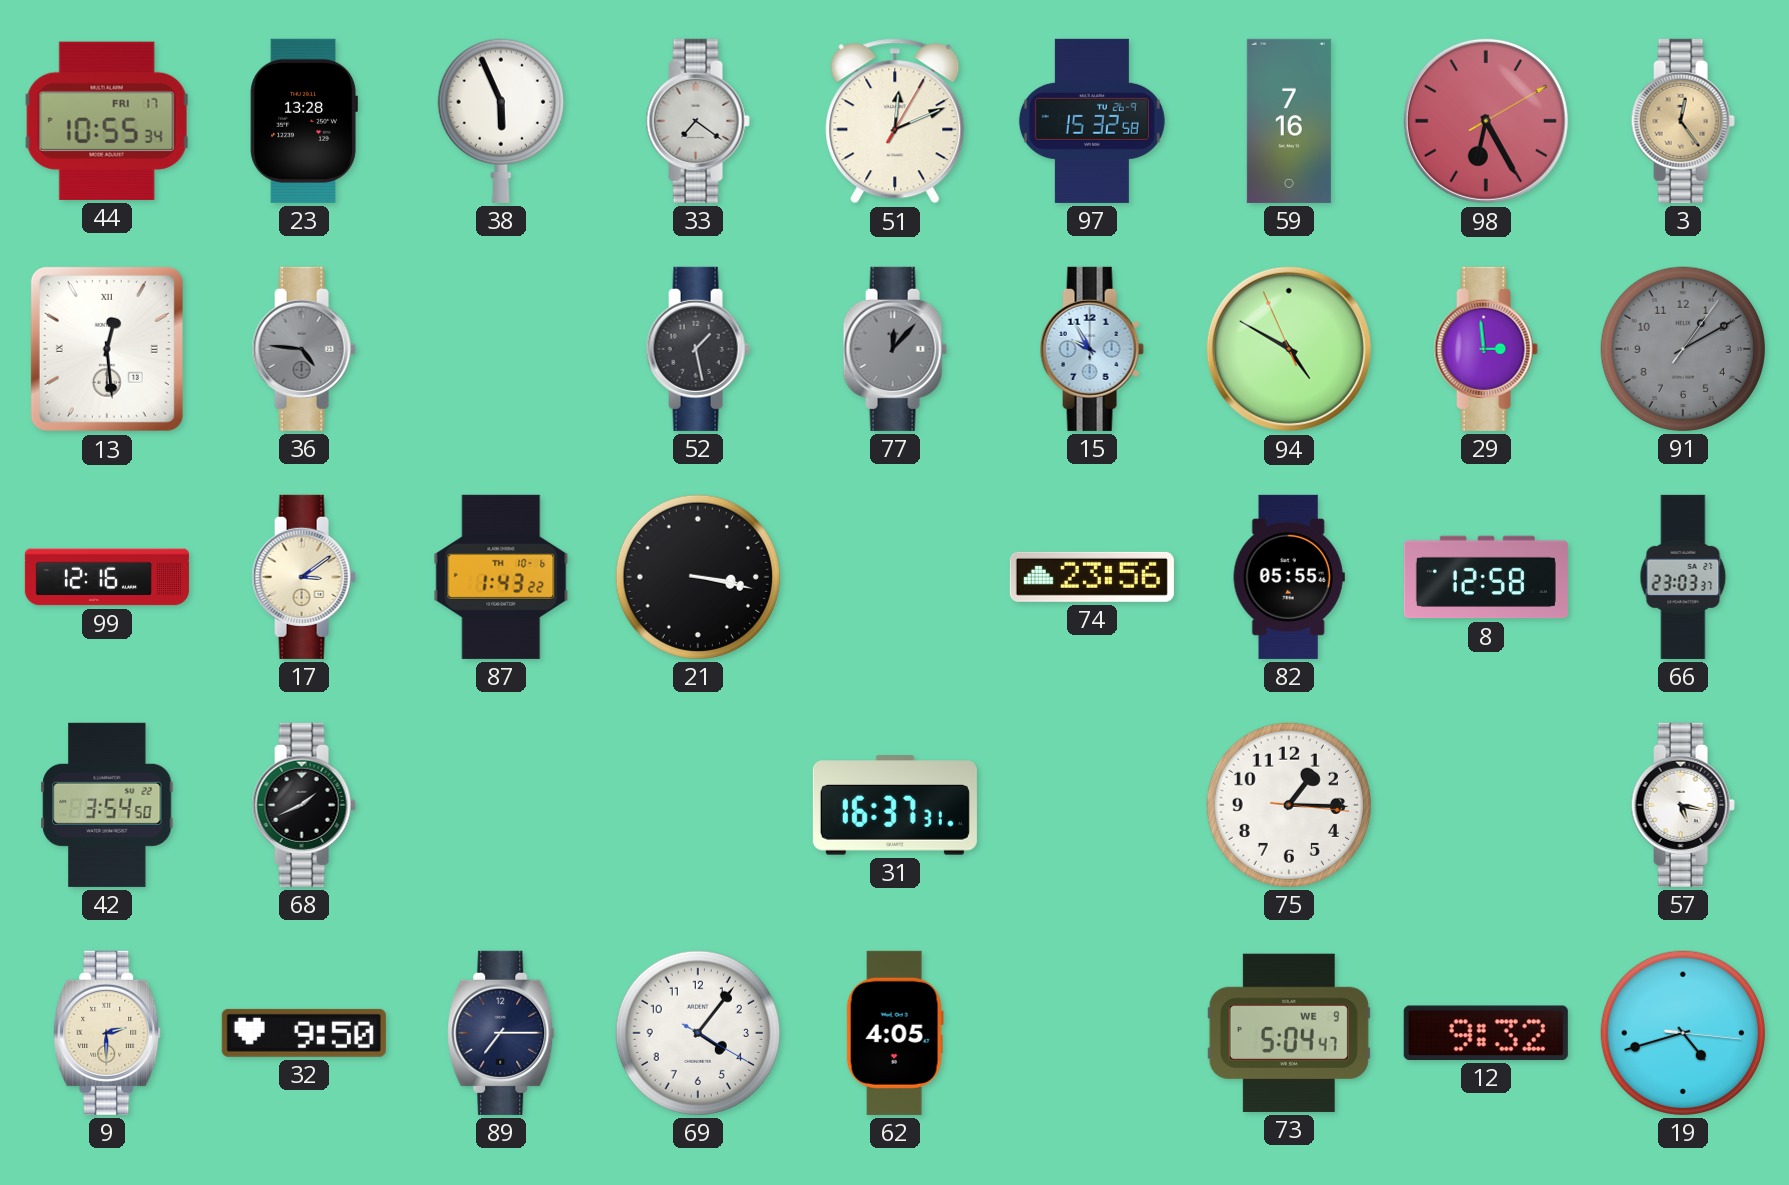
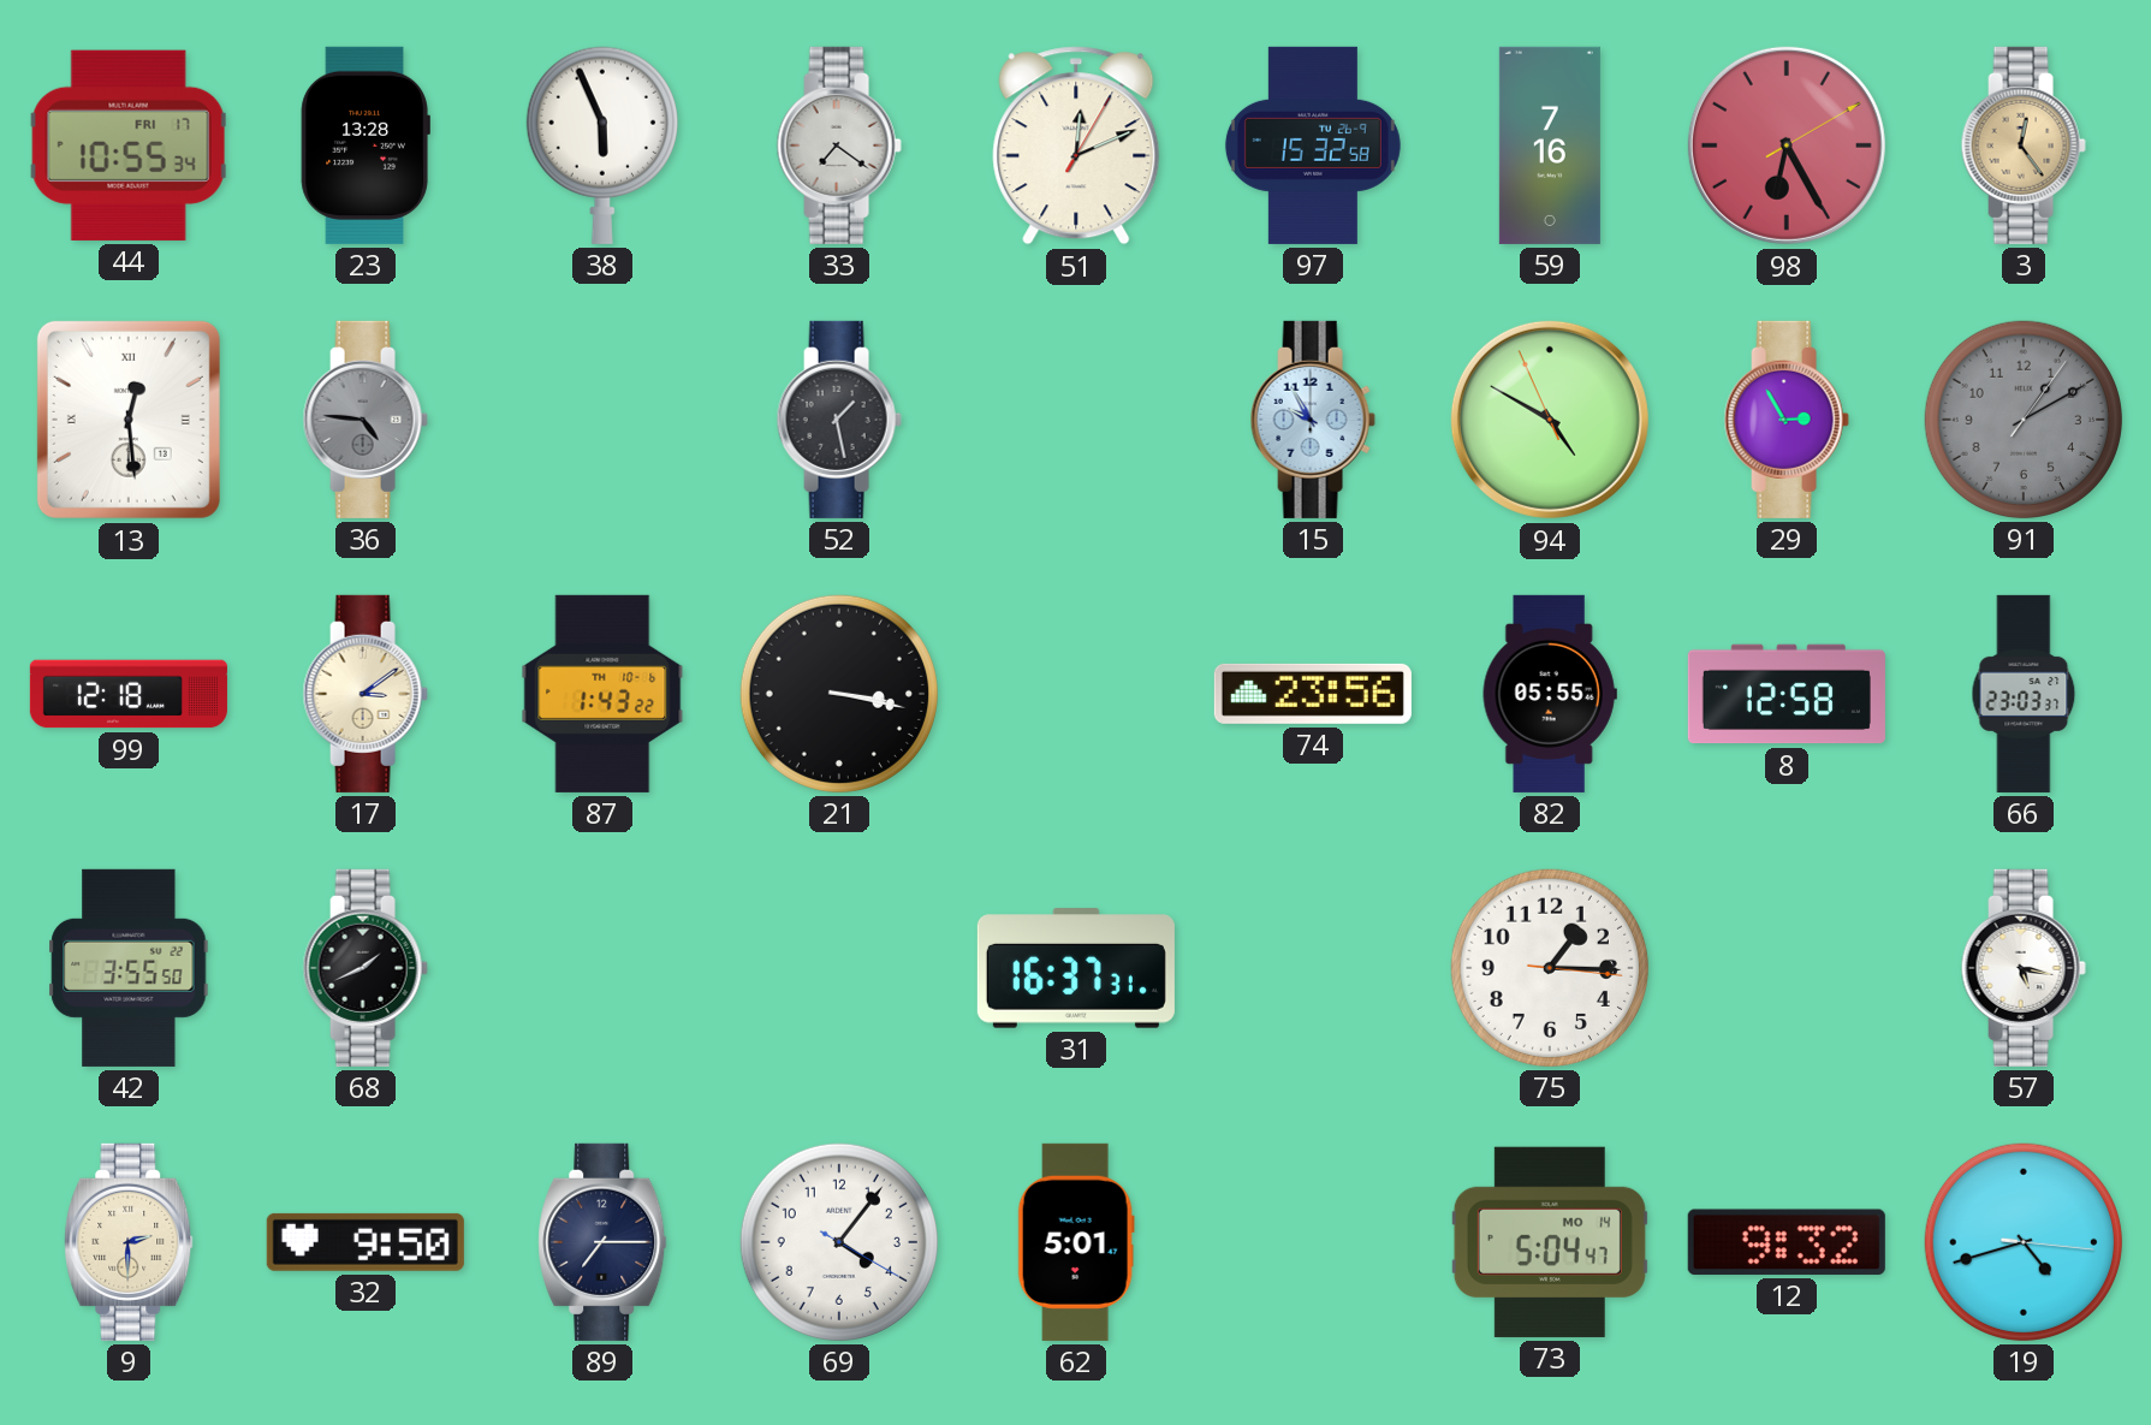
77: 12:07 -> none
29: 2:59 -> 2:55
99: 12:16 -> 12:18
42: 3:54 -> 3:55
62: 4:05 -> 5:01
73 date: WE 9 -> MO 14
